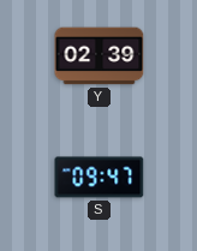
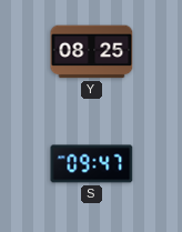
Y: 02:39 -> 08:25
